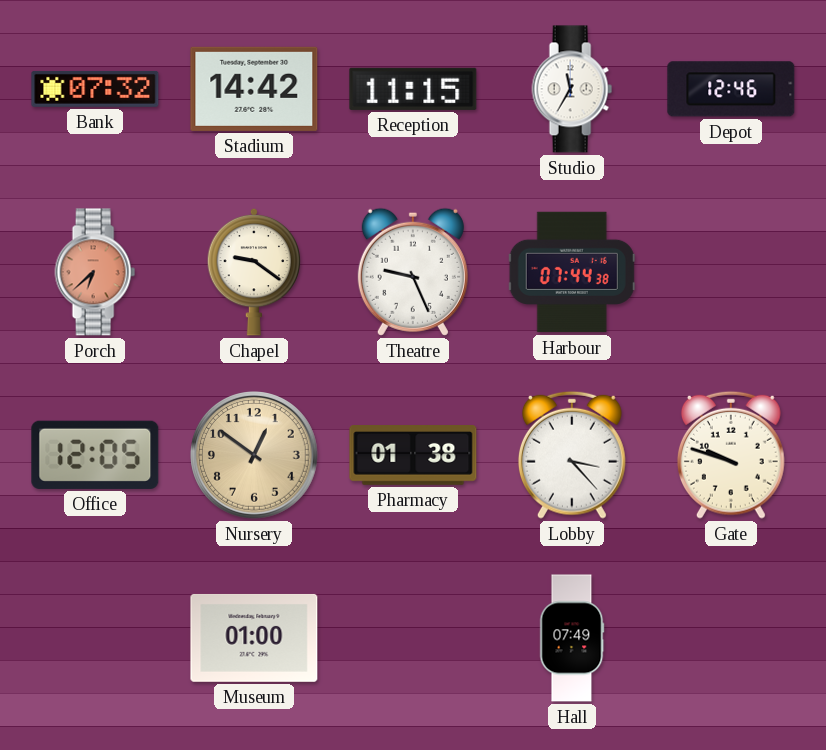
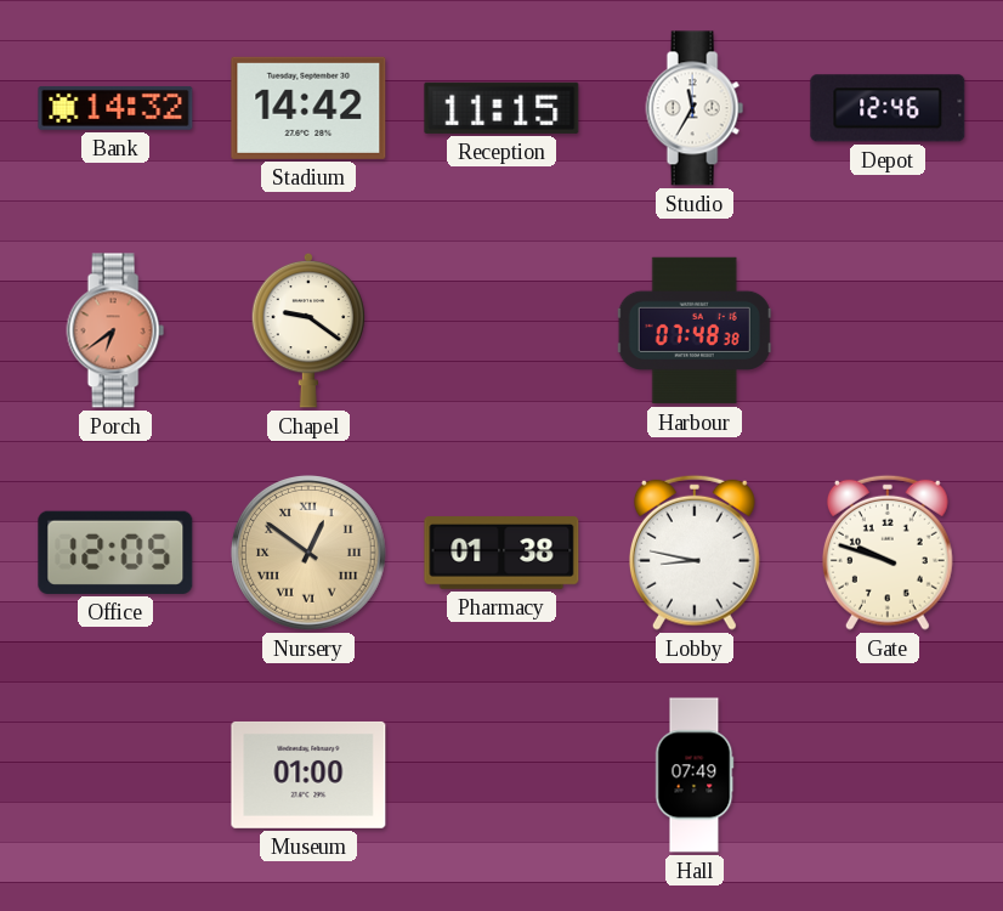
Bank: 07:32 -> 14:32
Porch: 6:38 -> 6:39
Theatre: 9:26 -> none
Harbour: 07:44 -> 07:48
Nursery numerals: Arabic -> Roman
Lobby: 3:23 -> 8:47
